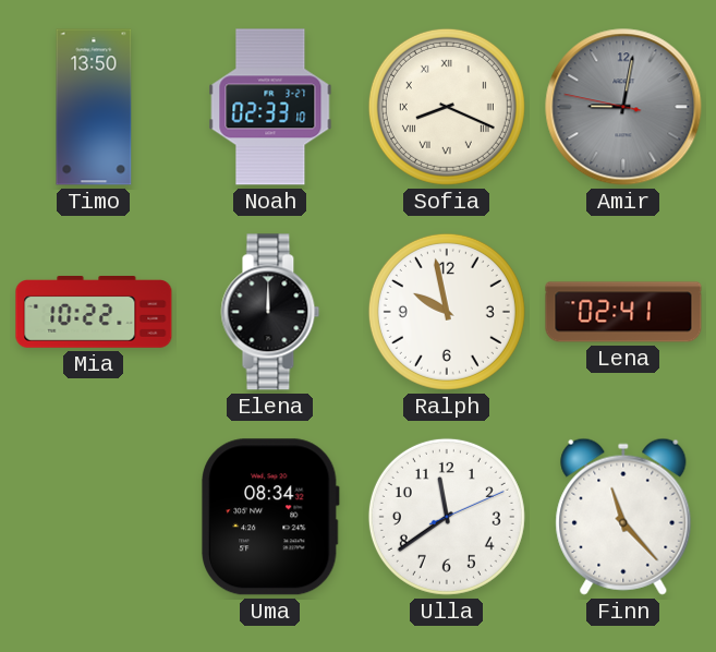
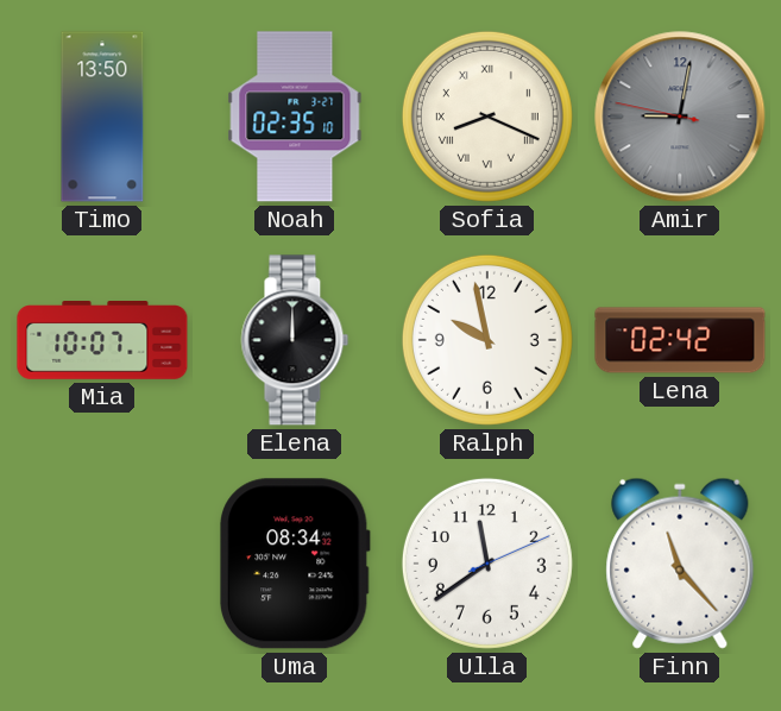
Noah: 02:33 -> 02:35
Mia: 10:22 -> 10:07
Lena: 02:41 -> 02:42
